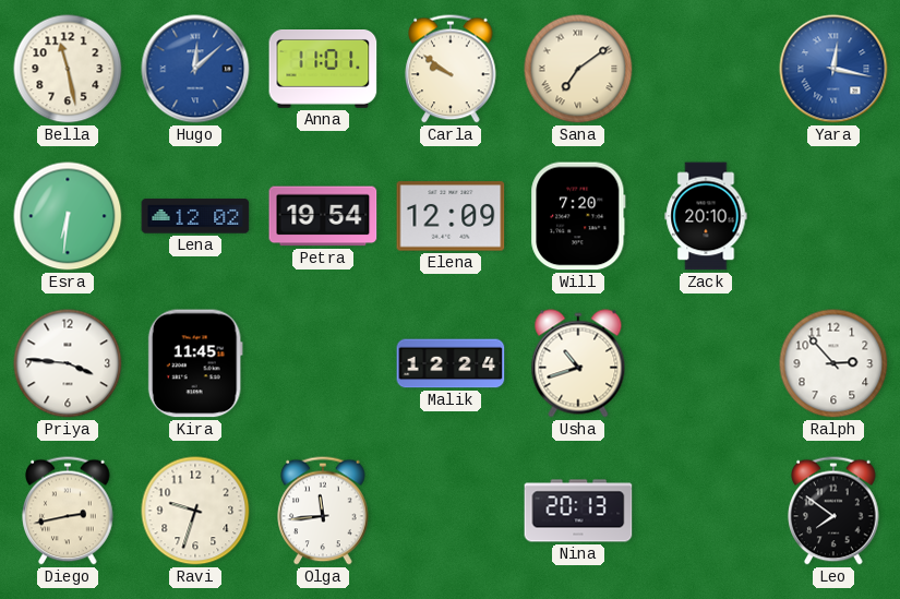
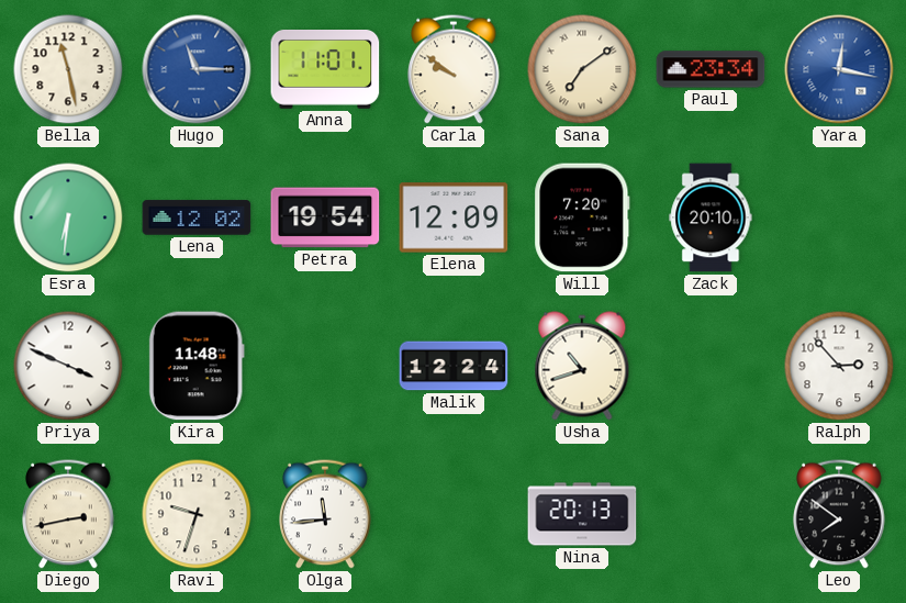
Hugo: 12:08 -> 11:15
Paul: none -> 23:34
Priya: 3:46 -> 3:49
Kira: 11:45 -> 11:48
